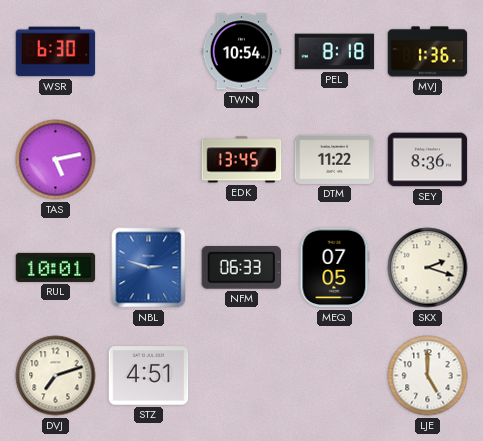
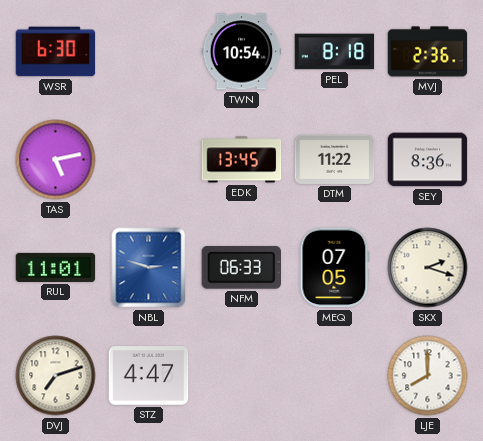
MVJ: 1:36 -> 2:36
RUL: 10:01 -> 11:01
STZ: 4:51 -> 4:47
LJE: 5:00 -> 8:00
